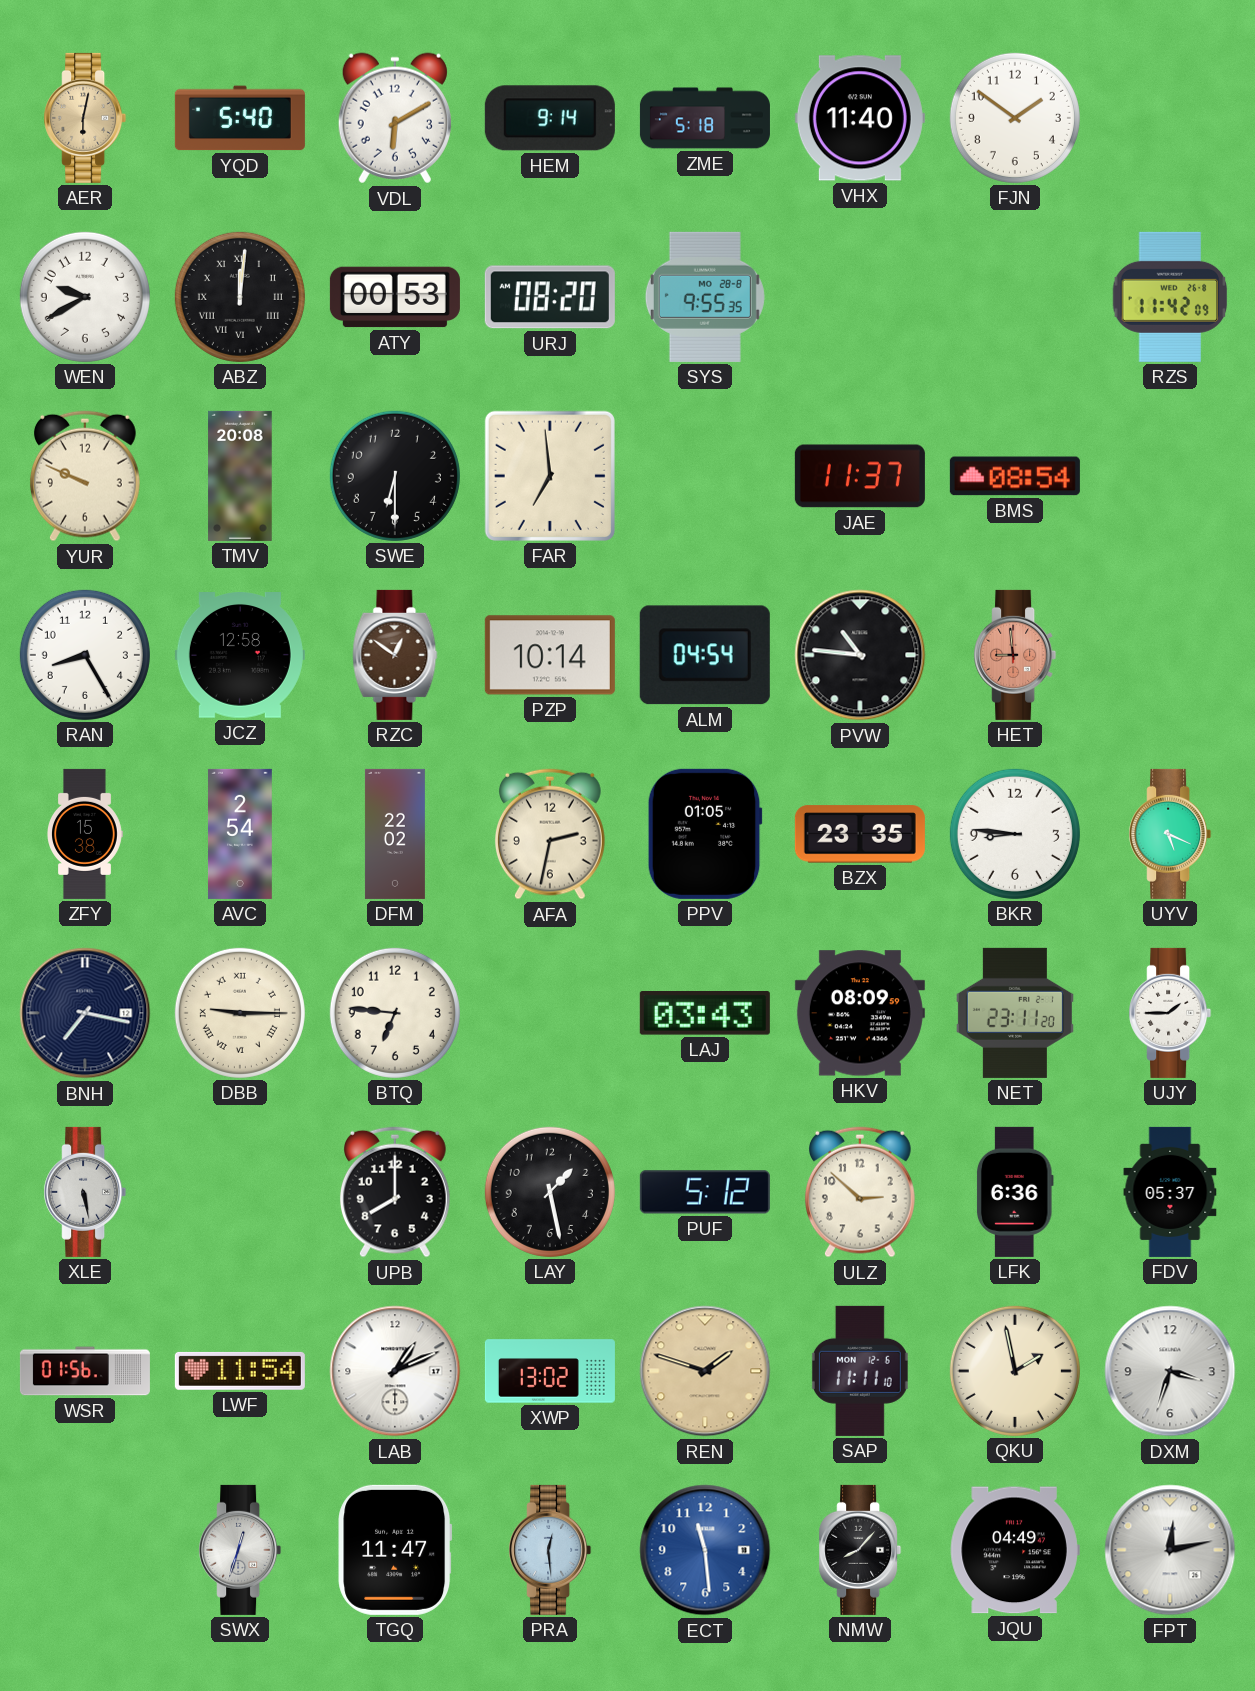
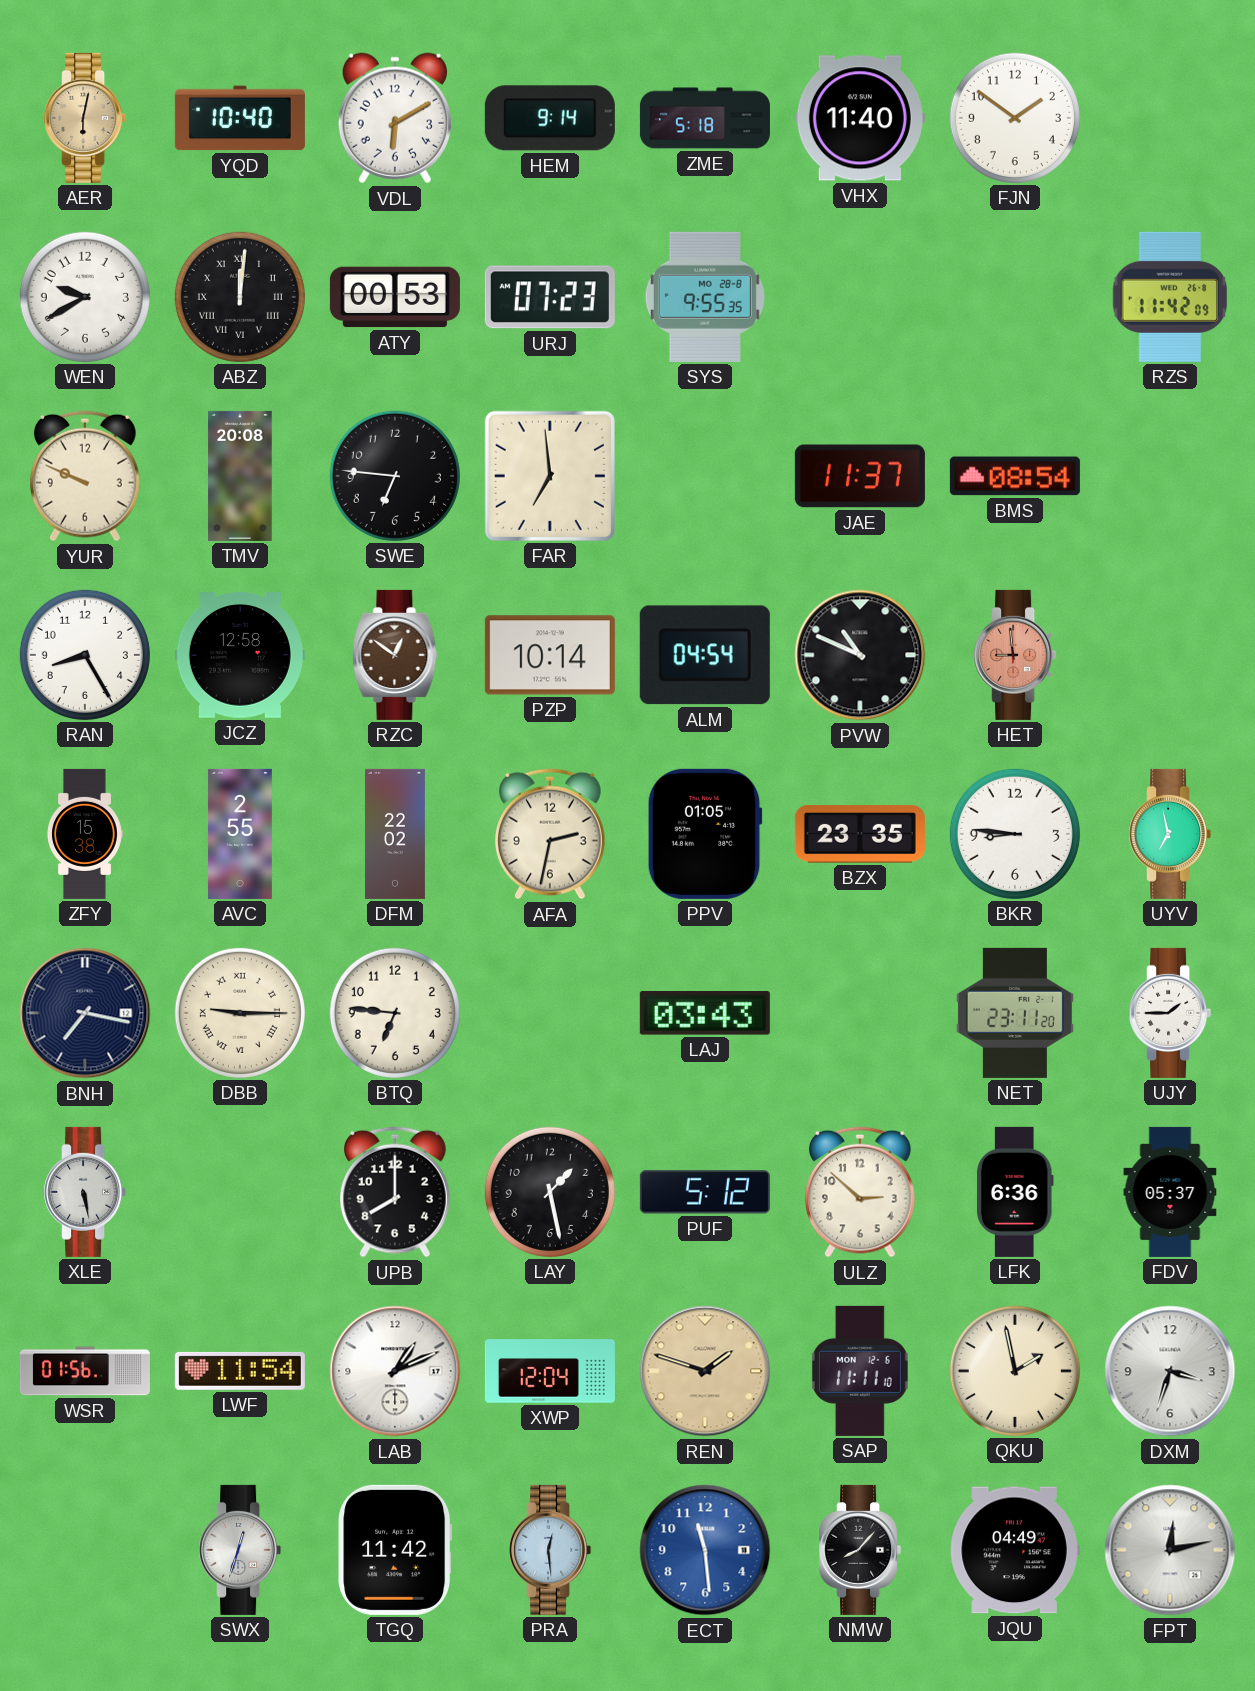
YQD: 5:40 -> 10:40
URJ: 08:20 -> 07:23
SWE: 6:30 -> 6:46
PVW: 10:46 -> 10:49
AVC: 2:54 -> 2:55
UYV: 5:19 -> 6:58
HKV: 08:09 -> none
XWP: 13:02 -> 12:04
TGQ: 11:47 -> 11:42
